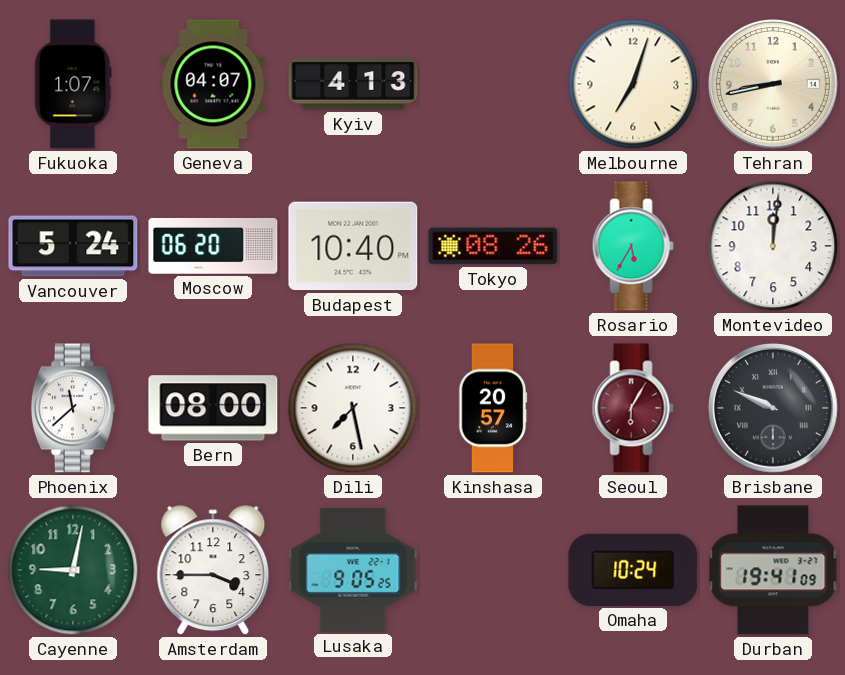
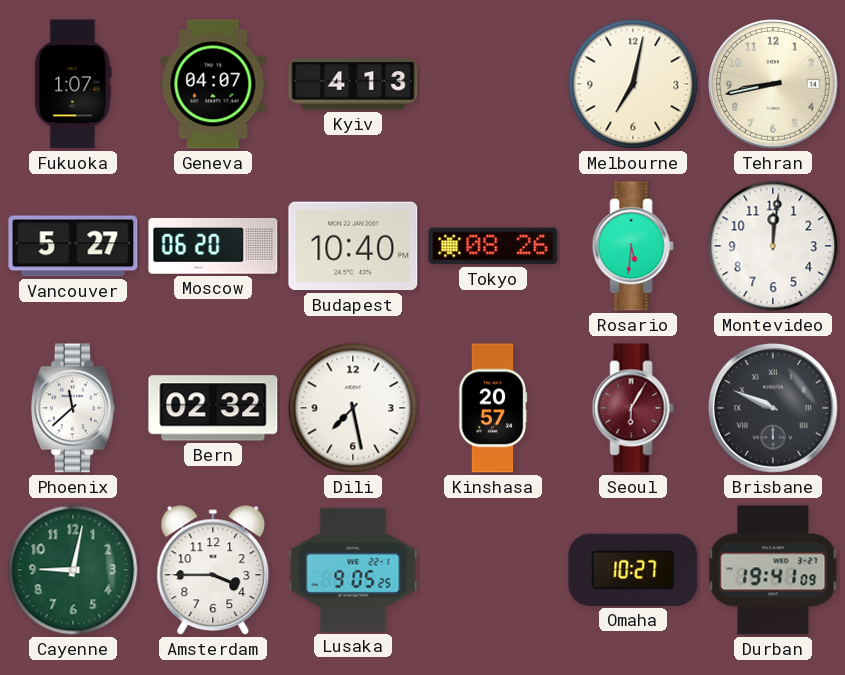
Melbourne: 7:03 -> 7:02
Vancouver: 5:24 -> 5:27
Rosario: 5:35 -> 5:31
Bern: 08:00 -> 02:32
Omaha: 10:24 -> 10:27
